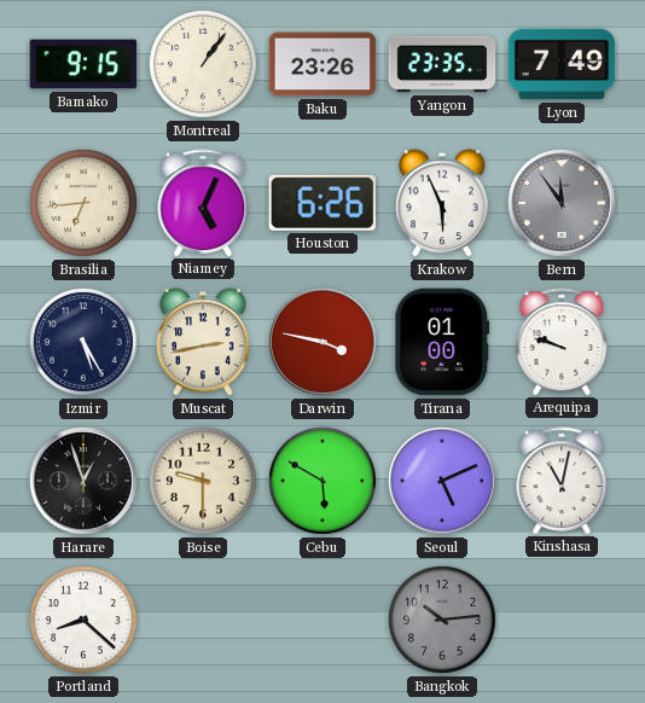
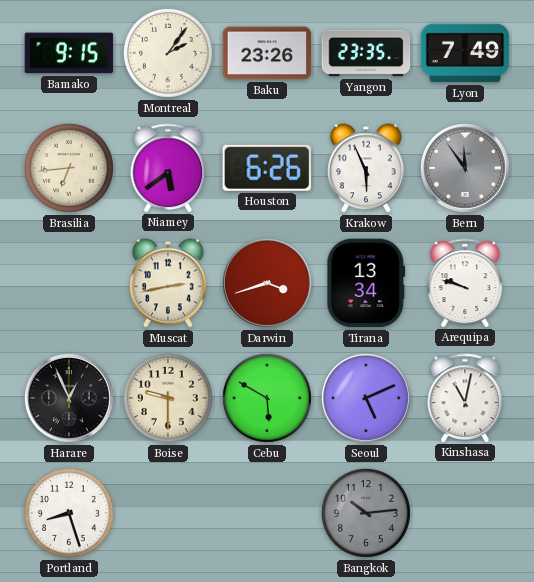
Montreal: 1:06 -> 2:06
Niamey: 5:04 -> 5:39
Izmir: 5:25 -> none
Darwin: 3:47 -> 3:42
Tirana: 01:00 -> 13:34
Harare: 12:57 -> 12:56
Portland: 8:22 -> 8:27
